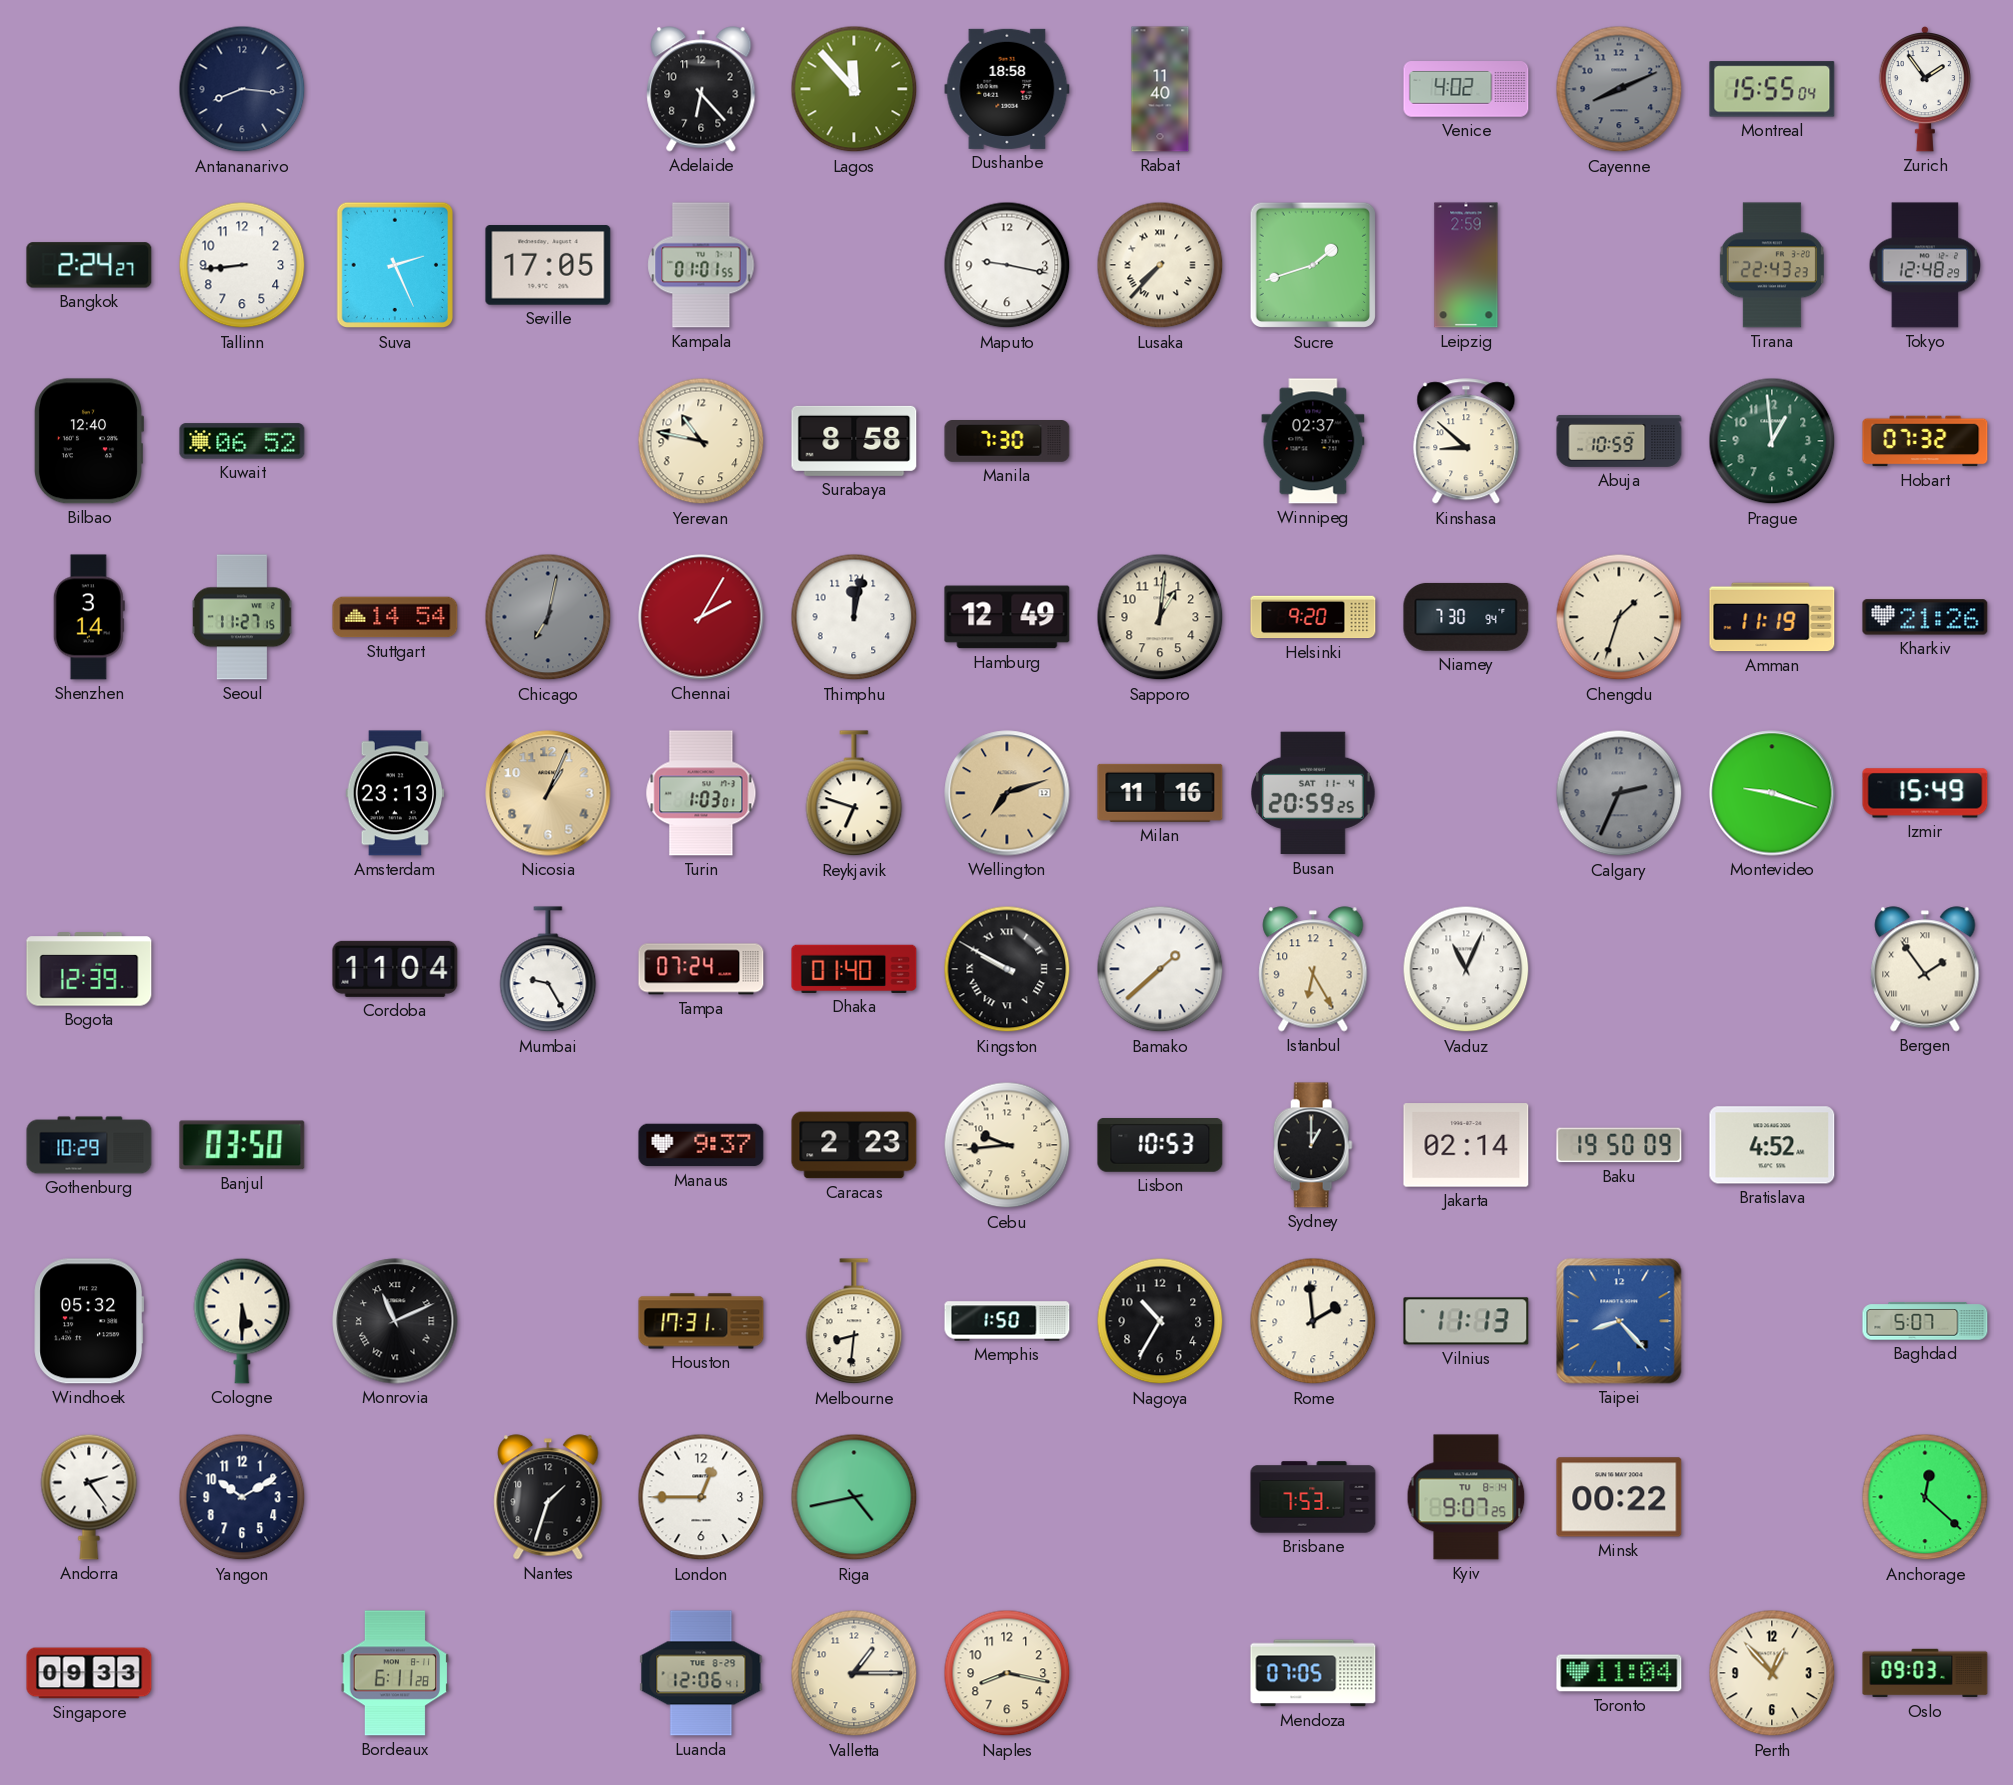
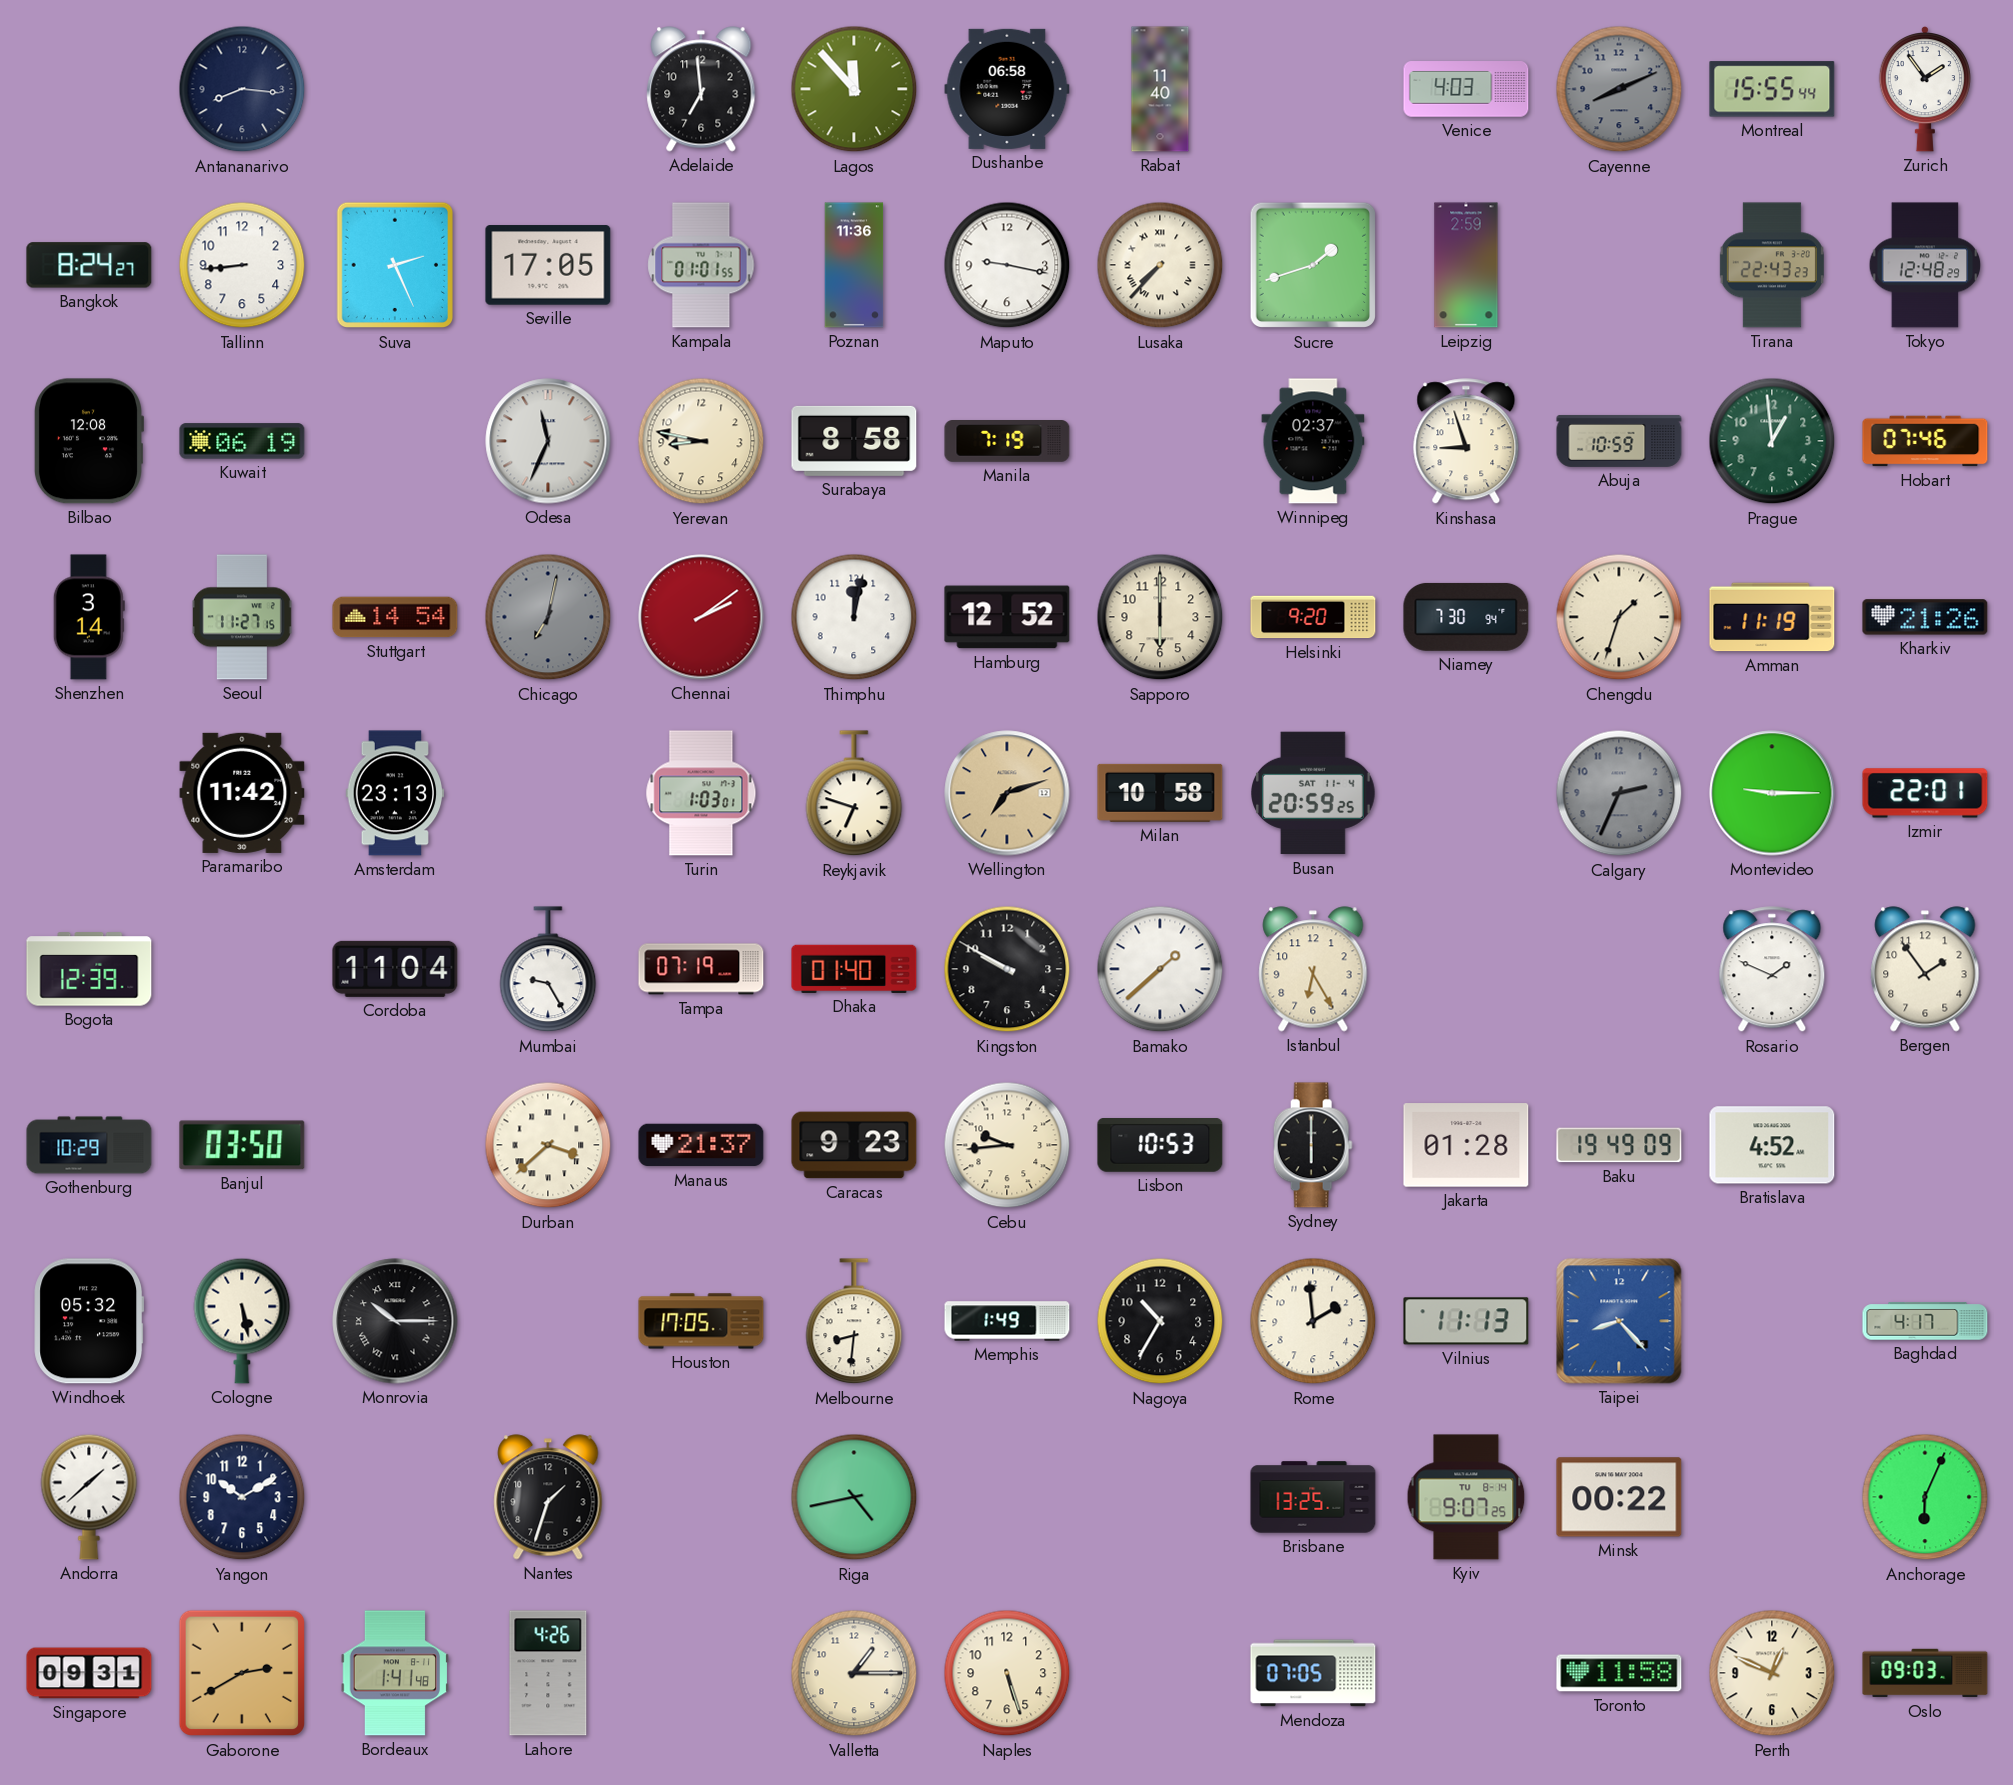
Adelaide: 6:23 -> 6:59
Dushanbe: 18:58 -> 06:58
Venice: 4:02 -> 4:03
Montreal: 15:55:04 -> 15:55:44
Bangkok: 2:24 -> 8:24
Poznan: none -> 11:36
Bilbao: 12:40 -> 12:08
Kuwait: 06:52 -> 06:19
Odesa: none -> 11:34
Yerevan: 10:47 -> 8:47
Manila: 7:30 -> 7:19
Kinshasa: 8:52 -> 8:57
Hobart: 07:32 -> 07:46
Chennai: 2:05 -> 2:09
Hamburg: 12:49 -> 12:52
Sapporo: 1:01 -> 6:00
Paramaribo: none -> 11:42
Nicosia: 1:04 -> none
Milan: 11:16 -> 10:58
Montevideo: 9:18 -> 9:15
Izmir: 15:49 -> 22:01
Tampa: 07:24 -> 07:19
Kingston numerals: Roman -> Arabic
Vaduz: 11:04 -> none
Rosario: none -> 1:49
Bergen numerals: Roman -> Arabic
Durban: none -> 3:38
Manaus: 9:37 -> 21:37
Caracas: 2:23 -> 9:23
Sydney: 1:00 -> 6:00
Jakarta: 02:14 -> 01:28
Baku: 19:50 -> 19:49
Cologne: 5:30 -> 5:28
Monrovia: 11:11 -> 10:15
Houston: 17:31 -> 17:05
Memphis: 1:50 -> 1:49
Baghdad: 5:07 -> 4:17
Andorra: 2:24 -> 1:38
London: 12:45 -> none
Brisbane: 7:53 -> 13:25
Anchorage: 12:22 -> 6:04
Singapore: 09:33 -> 09:31
Gaborone: none -> 2:40
Bordeaux: 6:11 -> 1:41
Lahore: none -> 4:26
Luanda: 12:06 -> none
Naples: 8:17 -> 5:27
Toronto: 11:04 -> 11:58
Perth: 12:53 -> 12:49
